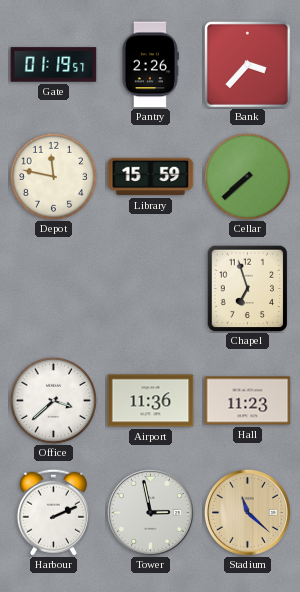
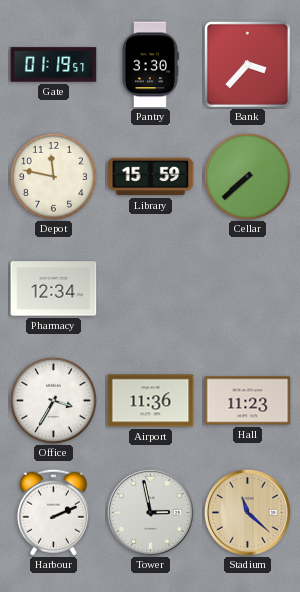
Pantry: 2:26 -> 3:30
Pharmacy: none -> 12:34
Chapel: 6:57 -> none
Office: 3:38 -> 3:35
